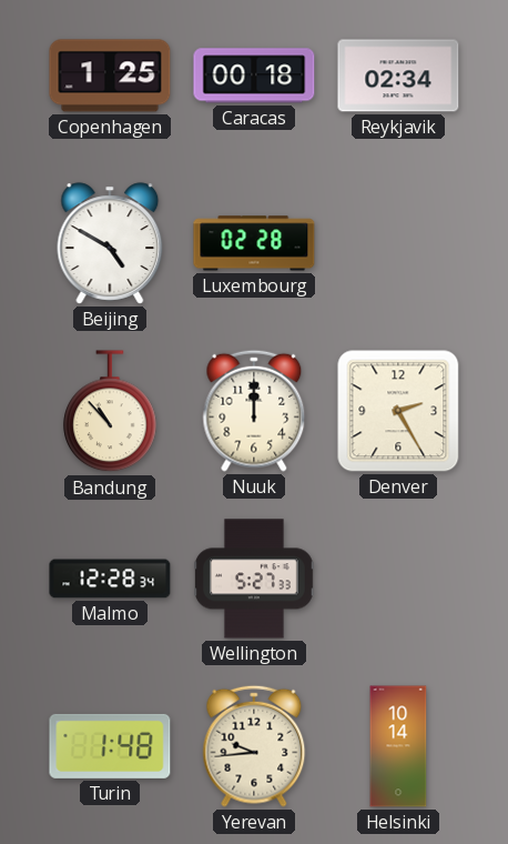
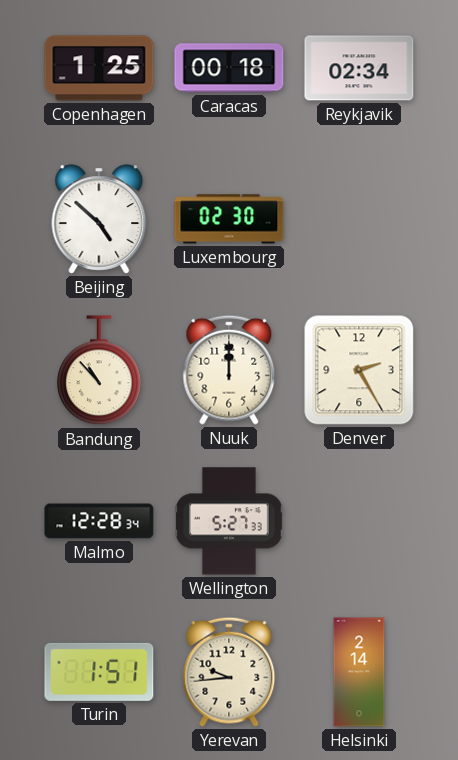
Beijing: 4:50 -> 4:52
Luxembourg: 02:28 -> 02:30
Turin: 1:48 -> 1:51
Helsinki: 10:14 -> 2:14
